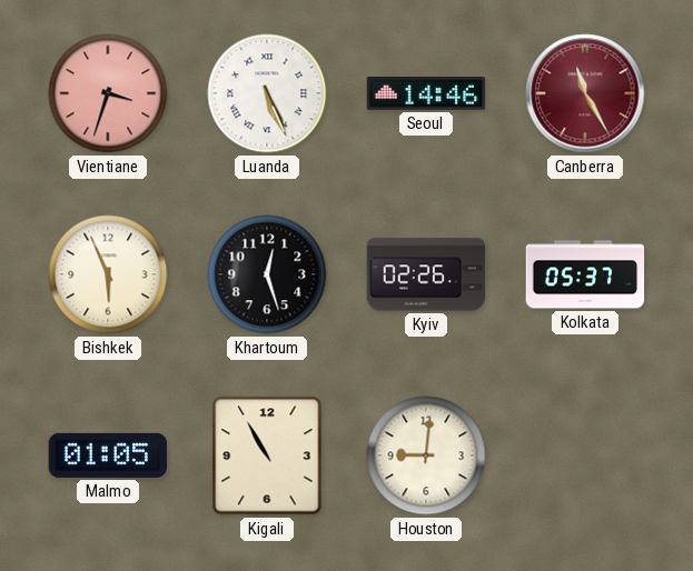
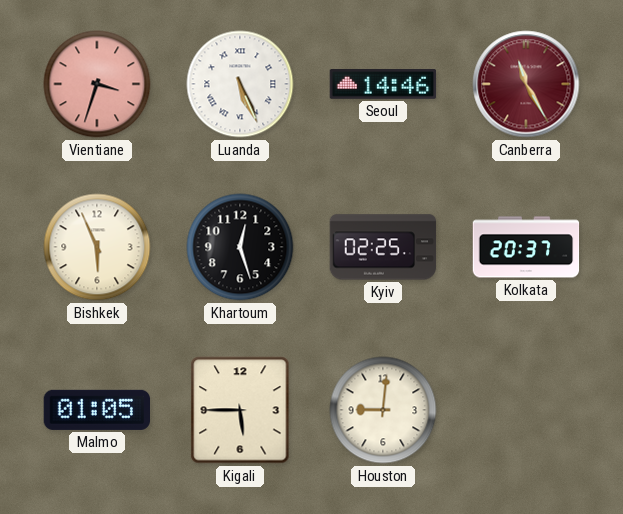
Kyiv: 02:26 -> 02:25
Kolkata: 05:37 -> 20:37
Kigali: 10:55 -> 5:45
